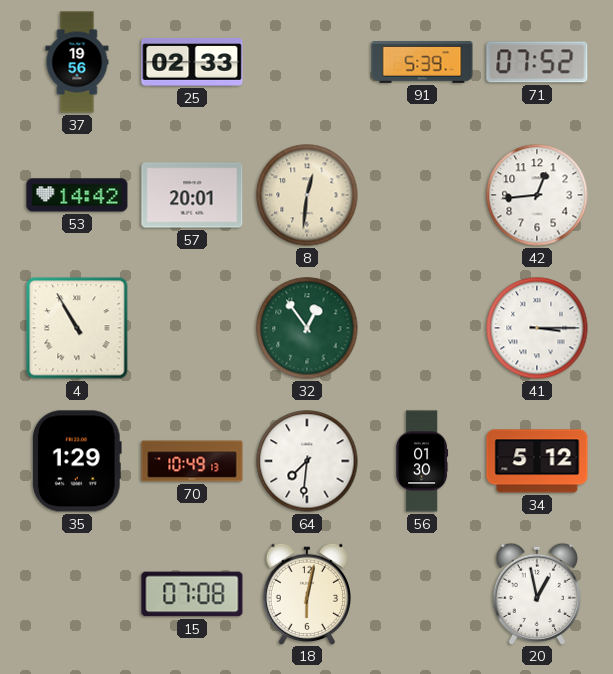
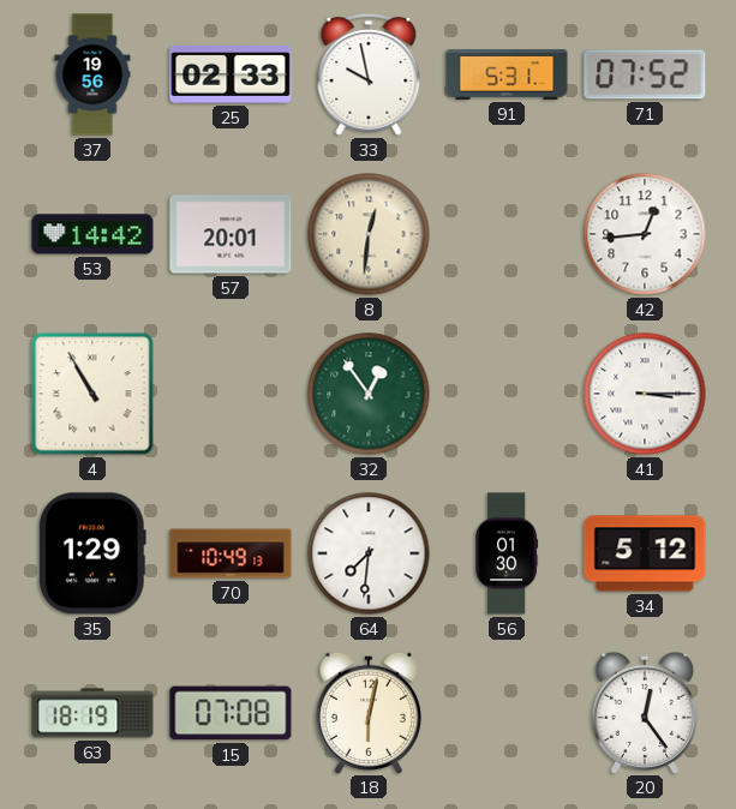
33: none -> 9:58
91: 5:39 -> 5:31
63: none -> 18:19
20: 12:58 -> 12:24
